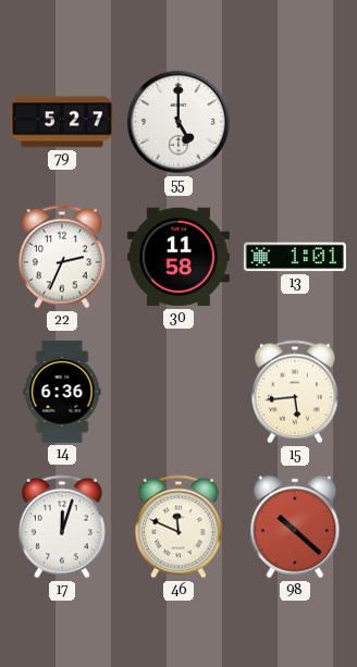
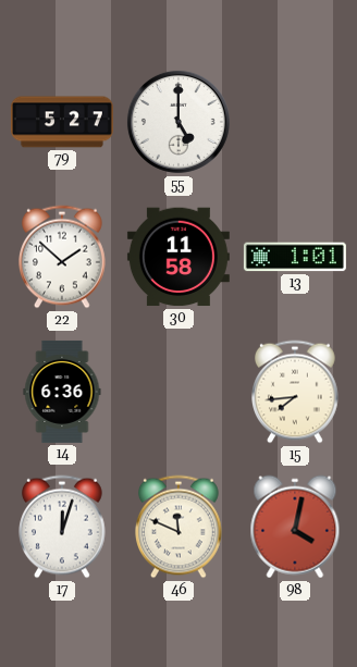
22: 2:34 -> 1:52
15: 5:44 -> 7:44
98: 10:22 -> 4:02
